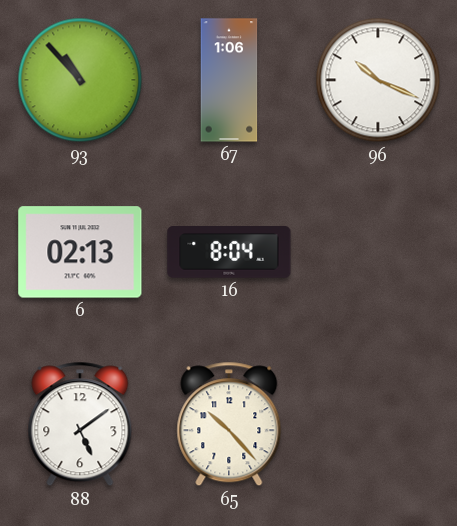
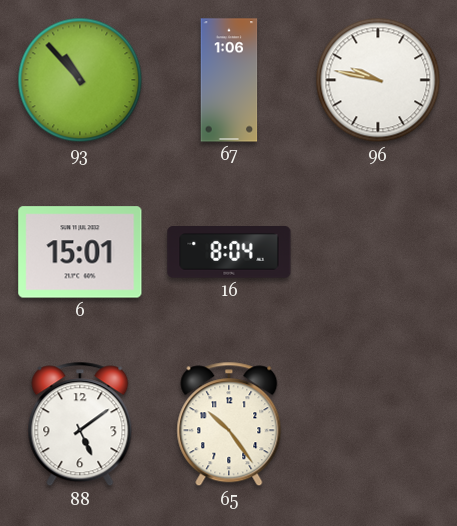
96: 10:19 -> 9:47
6: 02:13 -> 15:01
65: 10:23 -> 10:24
